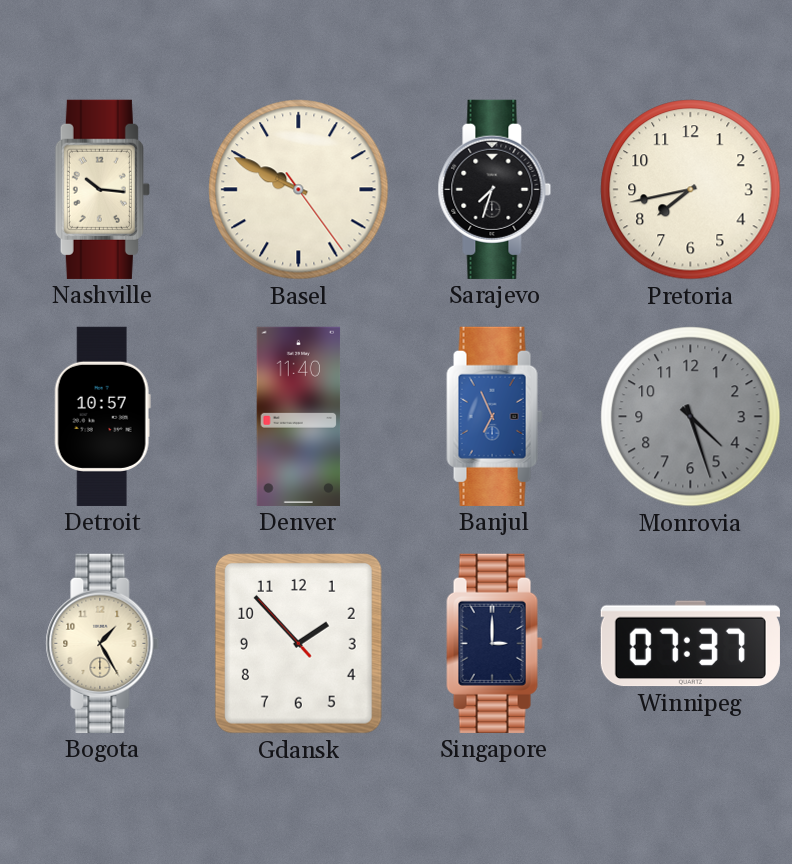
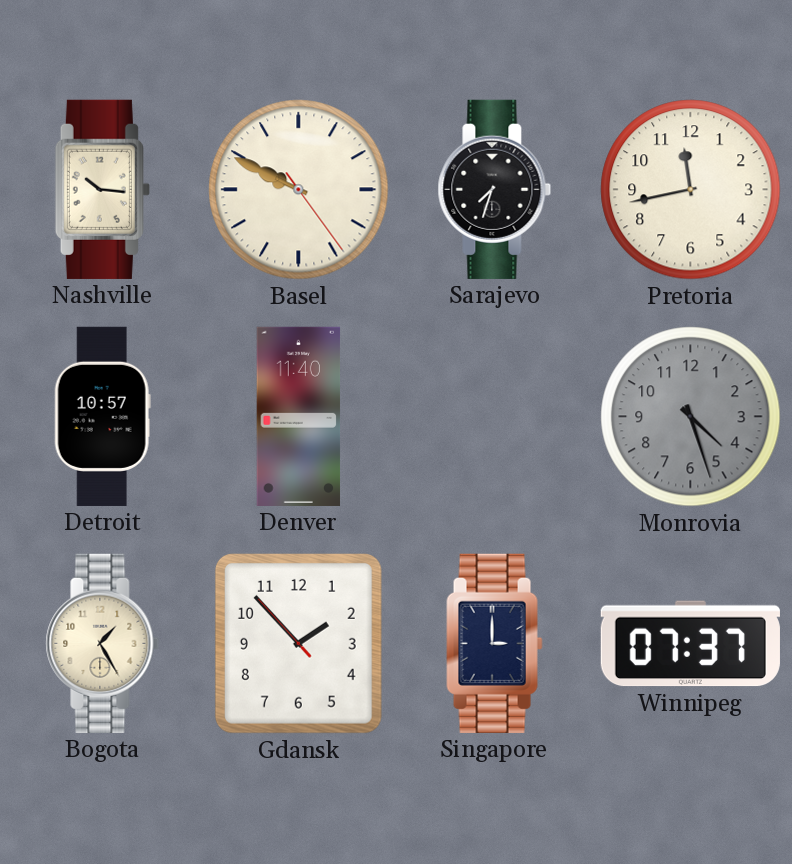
Pretoria: 7:43 -> 11:43
Banjul: 6:56 -> none
